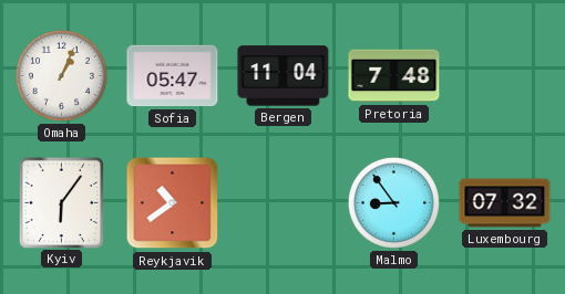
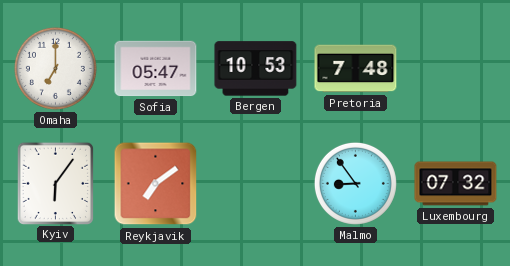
Omaha: 1:04 -> 7:00
Bergen: 11:04 -> 10:53
Reykjavik: 10:39 -> 7:09
